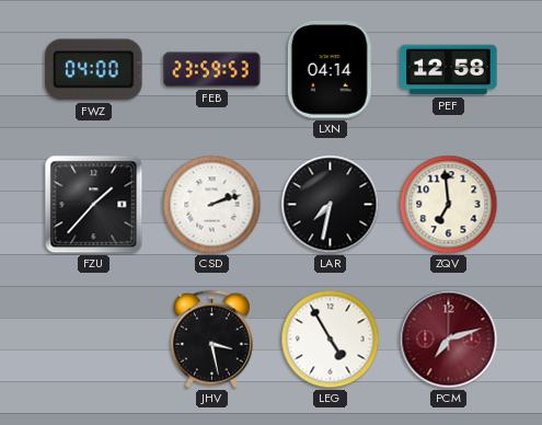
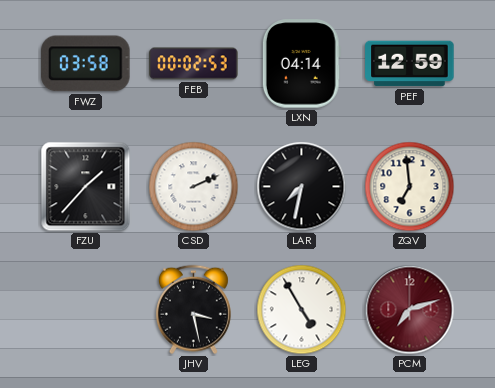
FWZ: 04:00 -> 03:58
FEB: 23:59 -> 00:02
PEF: 12:58 -> 12:59
CSD: 2:12 -> 2:11
